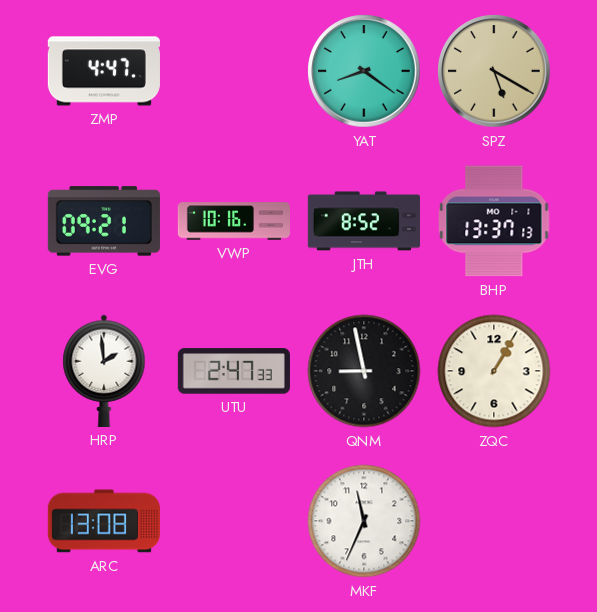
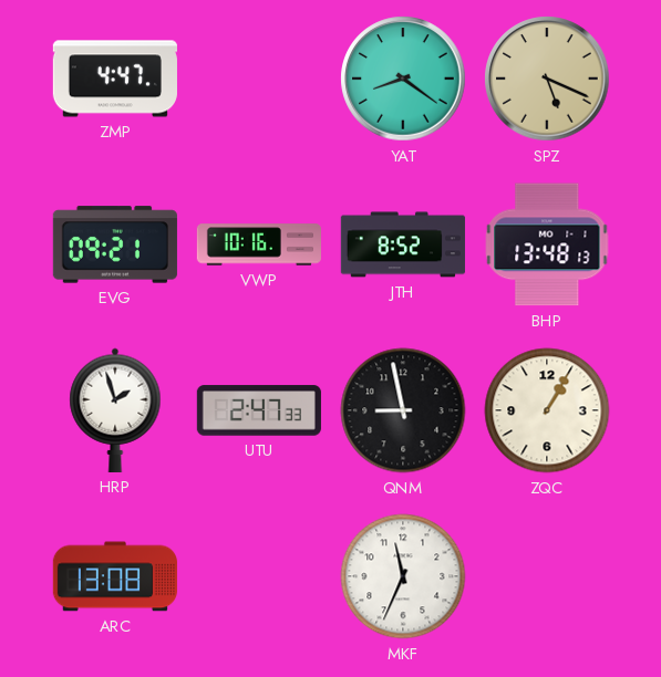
SPZ: 5:20 -> 5:19
BHP: 13:37 -> 13:48
HRP: 1:59 -> 1:57
